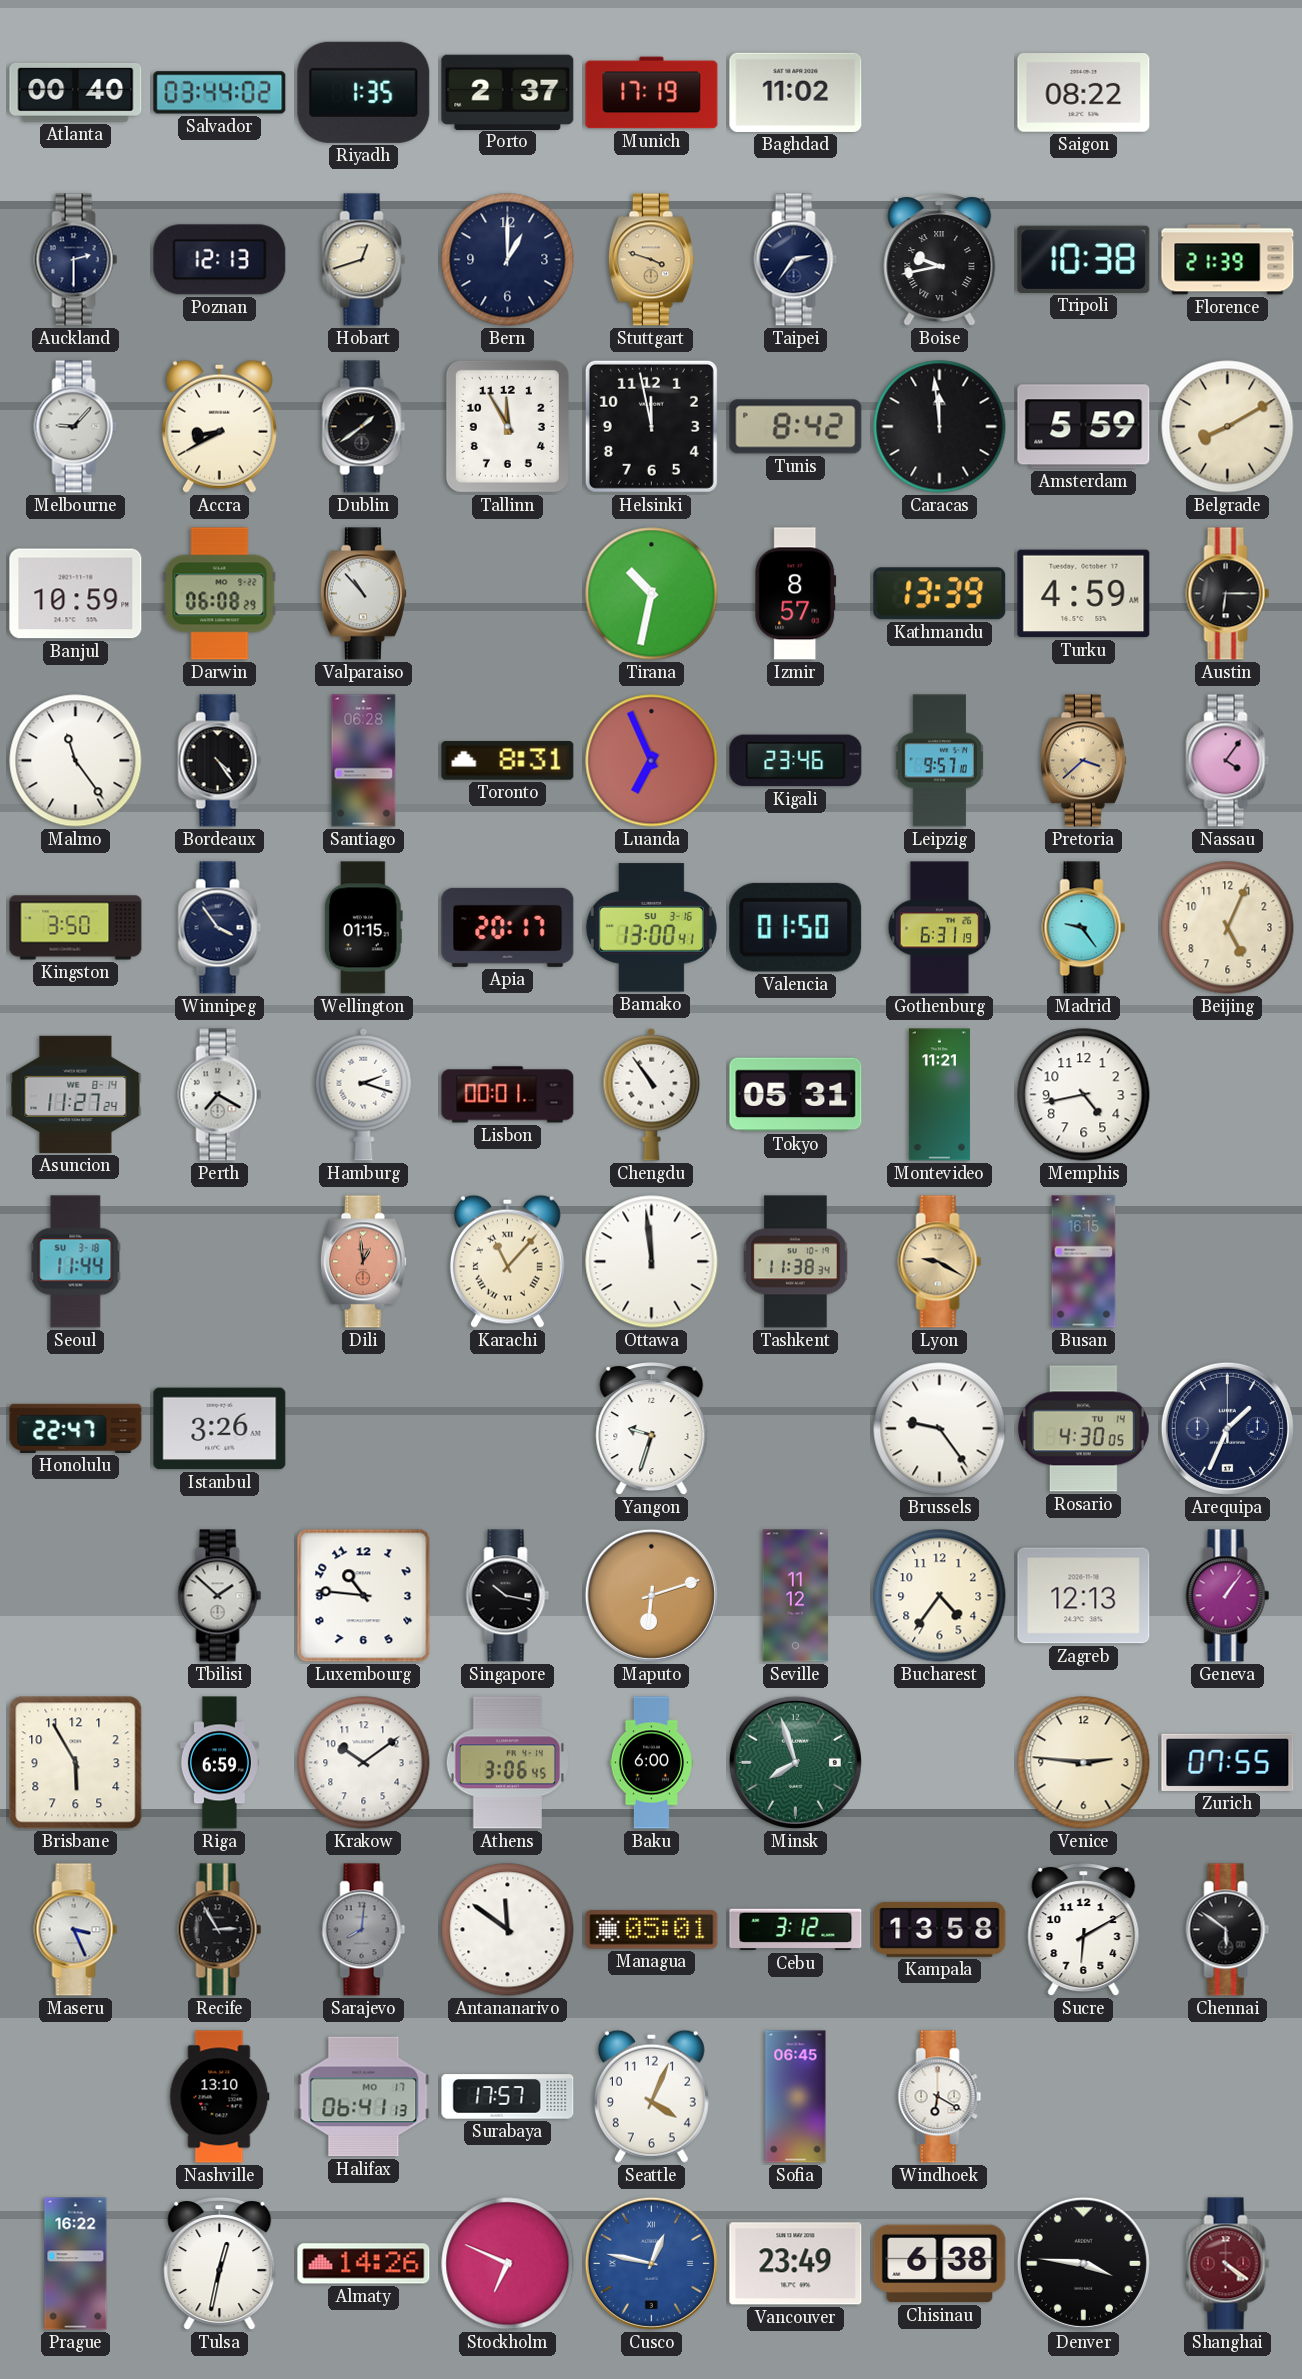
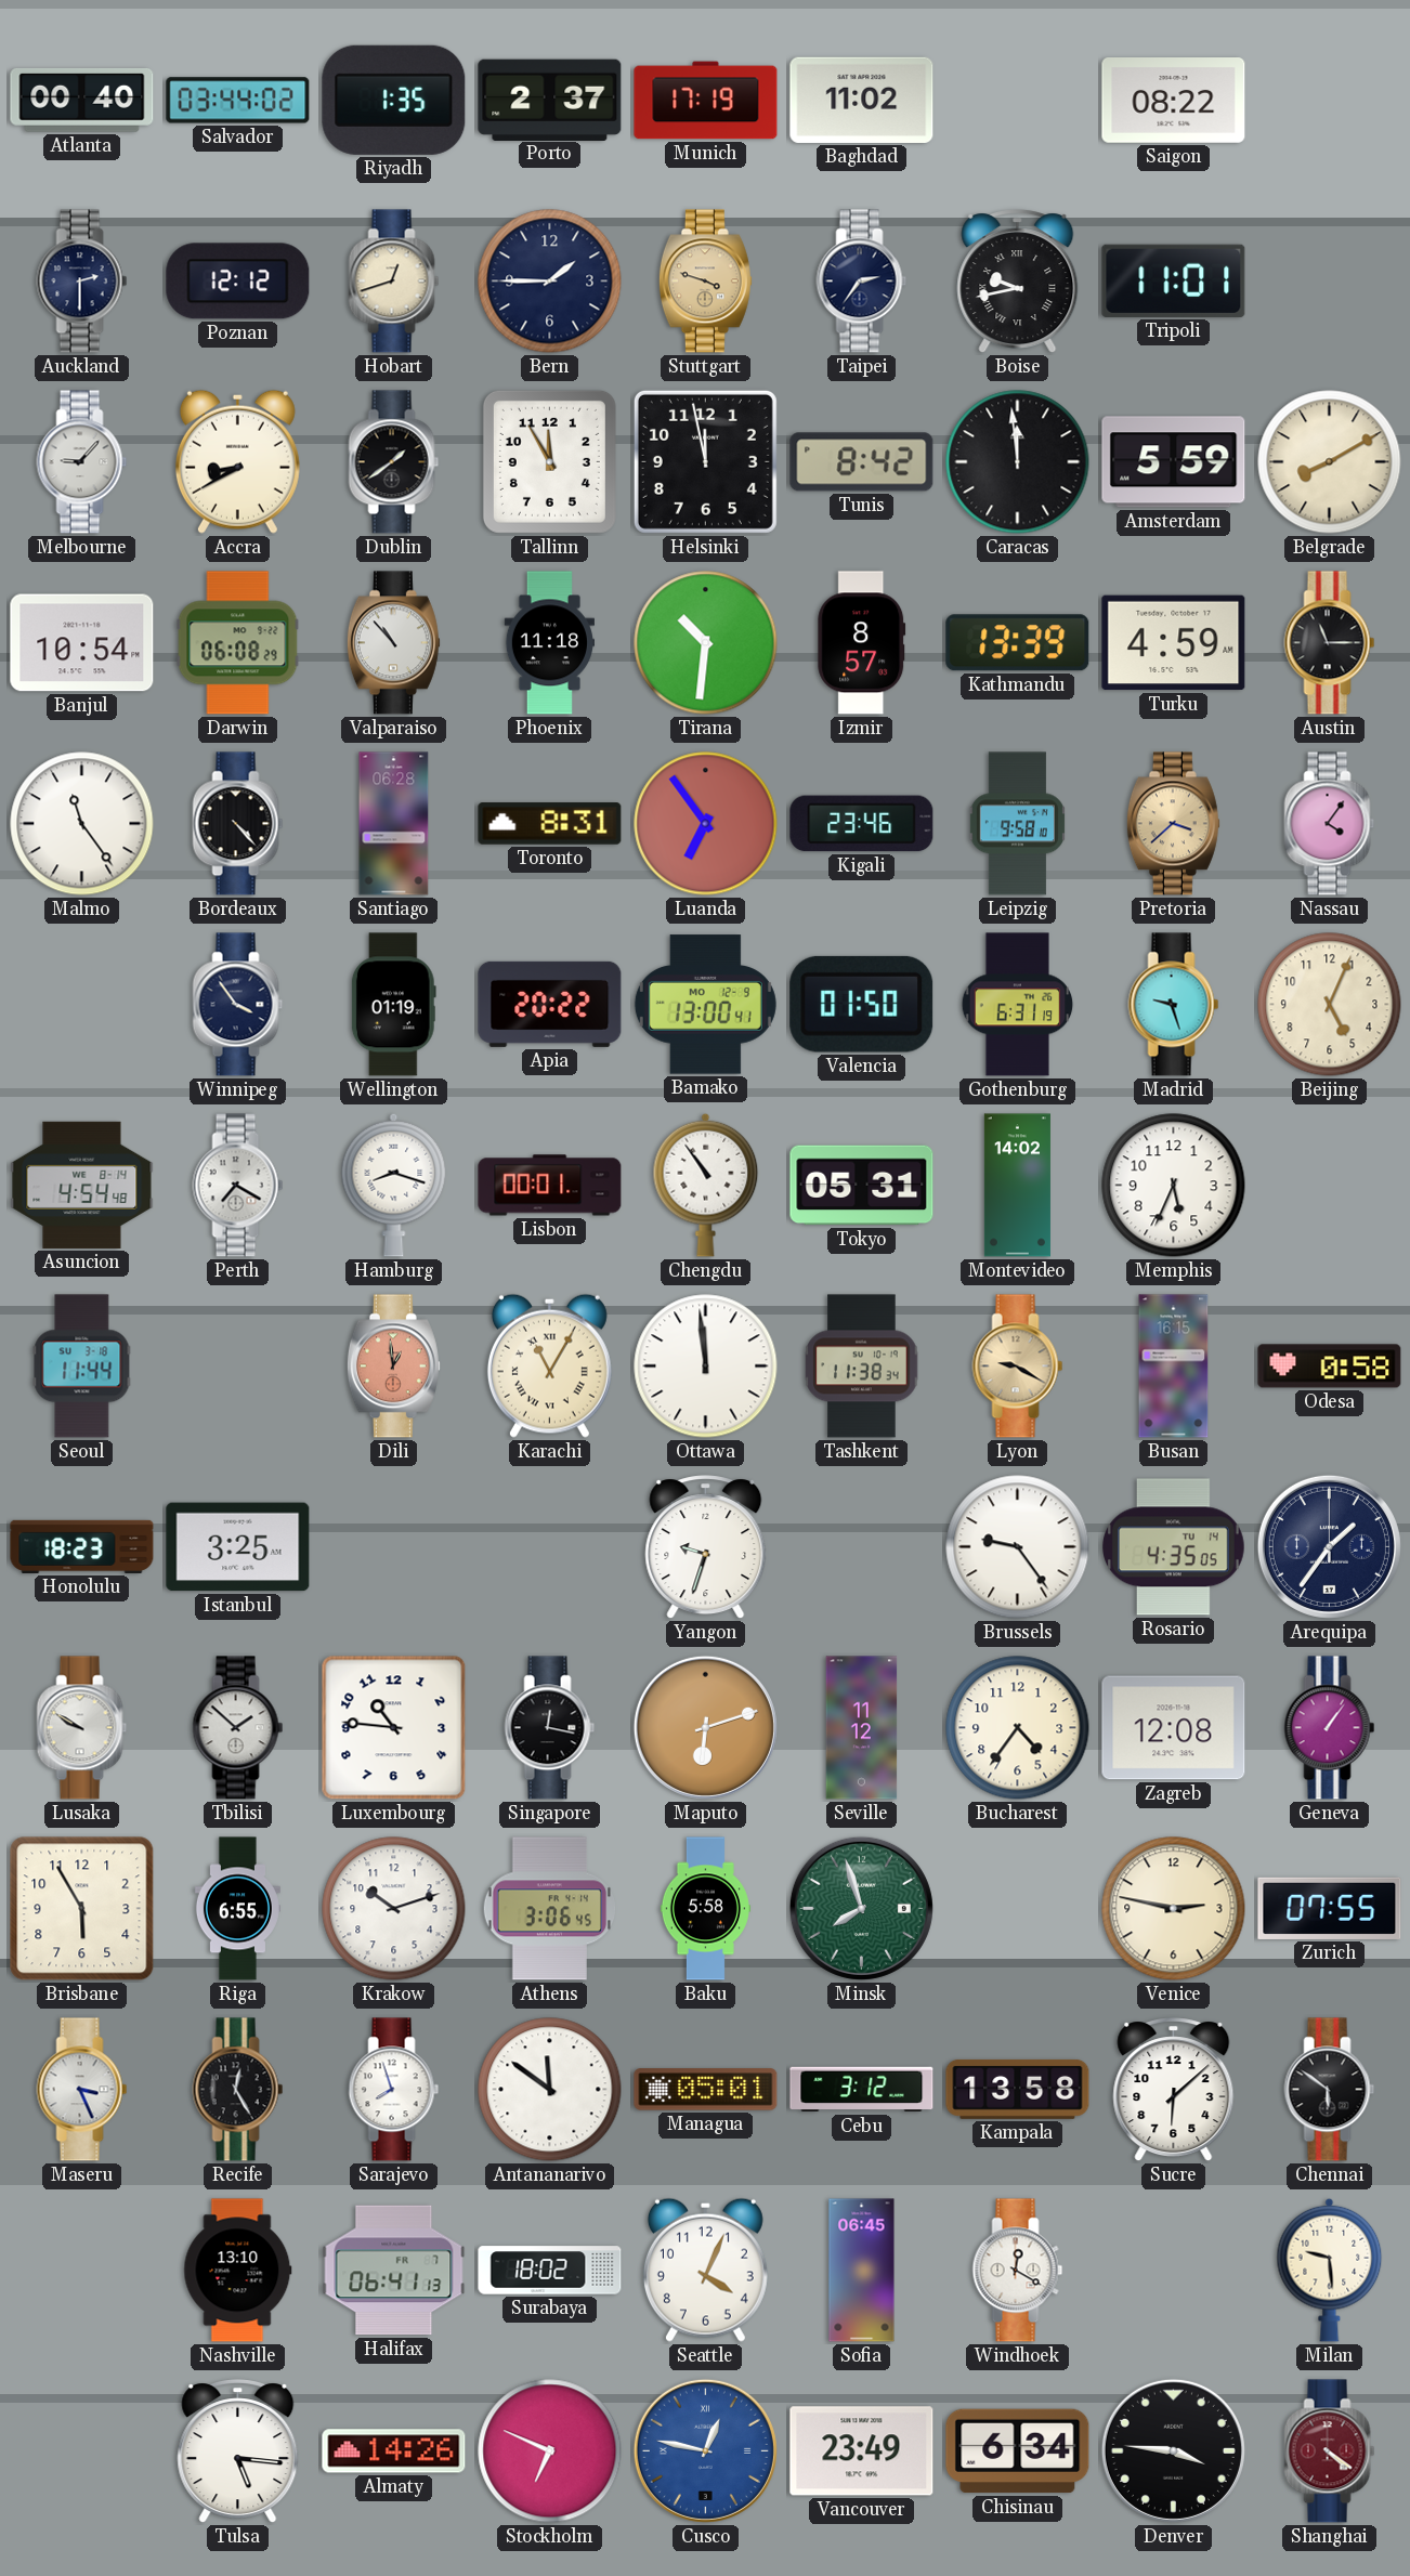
Poznan: 12:13 -> 12:12
Bern: 1:00 -> 1:45
Tripoli: 10:38 -> 11:01
Florence: 21:39 -> none
Banjul: 10:59 -> 10:54
Phoenix: none -> 11:18
Tirana: 10:32 -> 10:31
Austin: 6:15 -> 11:15
Bordeaux: 4:24 -> 4:23
Luanda: 6:56 -> 6:54
Leipzig: 9:57 -> 9:58
Kingston: 3:50 -> none
Wellington: 01:15 -> 01:19
Apia: 20:17 -> 20:22
Bamako date: SU 3-16 -> MO 12-9
Madrid: 9:24 -> 9:27
Asuncion: 11:27 -> 4:54
Hamburg: 2:18 -> 8:18
Montevideo: 11:21 -> 14:02
Memphis: 4:43 -> 5:34
Karachi: 11:07 -> 11:05
Odesa: none -> 0:58
Honolulu: 22:47 -> 18:23
Istanbul: 3:26 -> 3:25
Rosario: 4:30 -> 4:35
Arequipa: 1:34 -> 1:36
Lusaka: none -> 9:50
Singapore: 10:17 -> 12:17
Zagreb: 12:13 -> 12:08
Riga: 6:59 -> 6:55
Krakow: 10:09 -> 10:12
Baku: 6:00 -> 5:58
Venice: 2:46 -> 2:47
Recife: 2:55 -> 12:25
Sarajevo: 8:01 -> 7:57
Sarajevo dial: grey -> white
Sucre: 6:10 -> 6:08
Halifax date: MO 17 -> FR 7
Surabaya: 17:57 -> 18:02
Windhoek: 6:20 -> 12:20
Milan: none -> 9:29
Prague: 16:22 -> none
Tulsa: 12:32 -> 5:16
Chisinau: 6:38 -> 6:34
